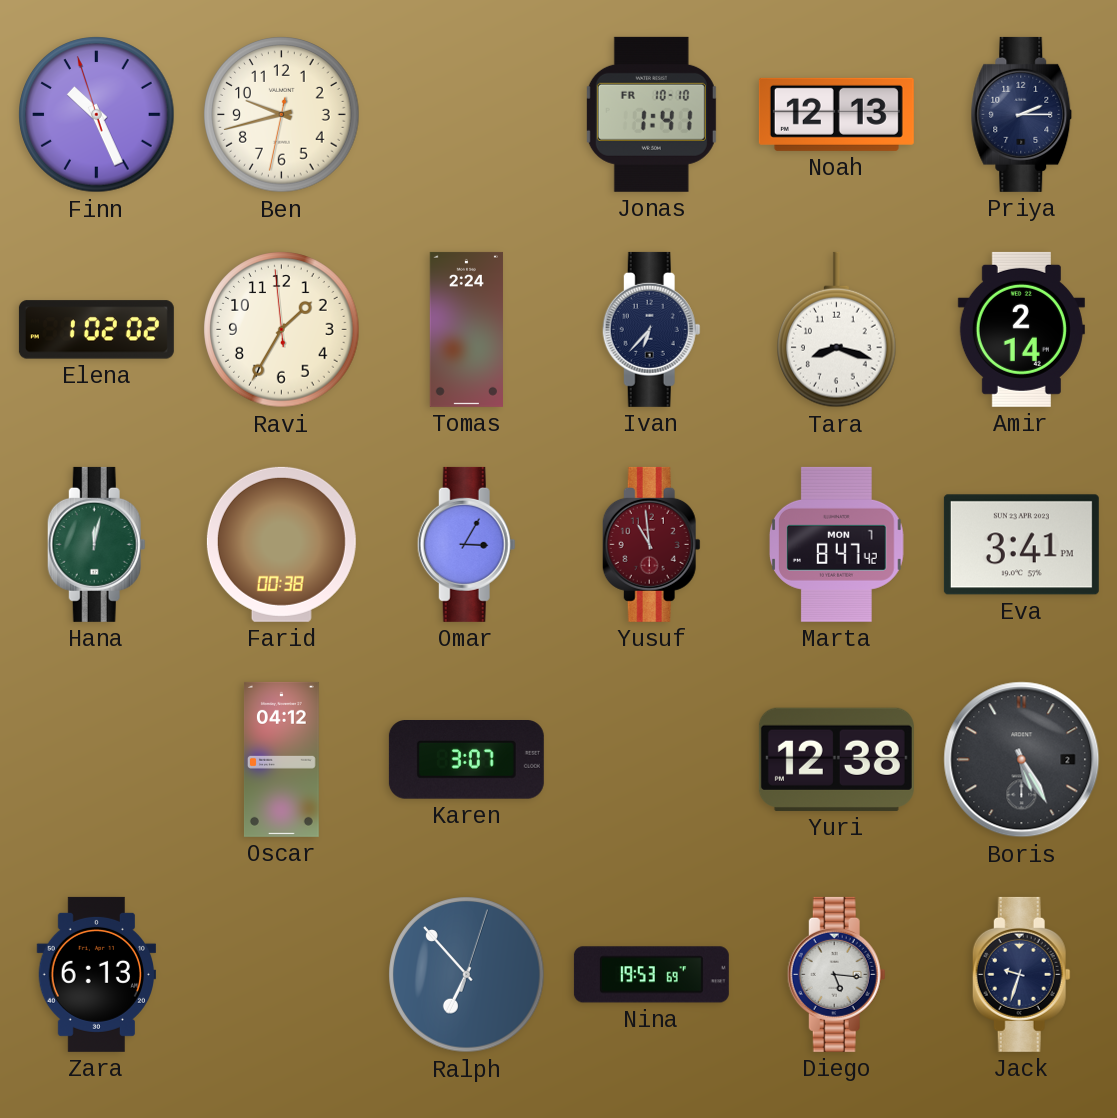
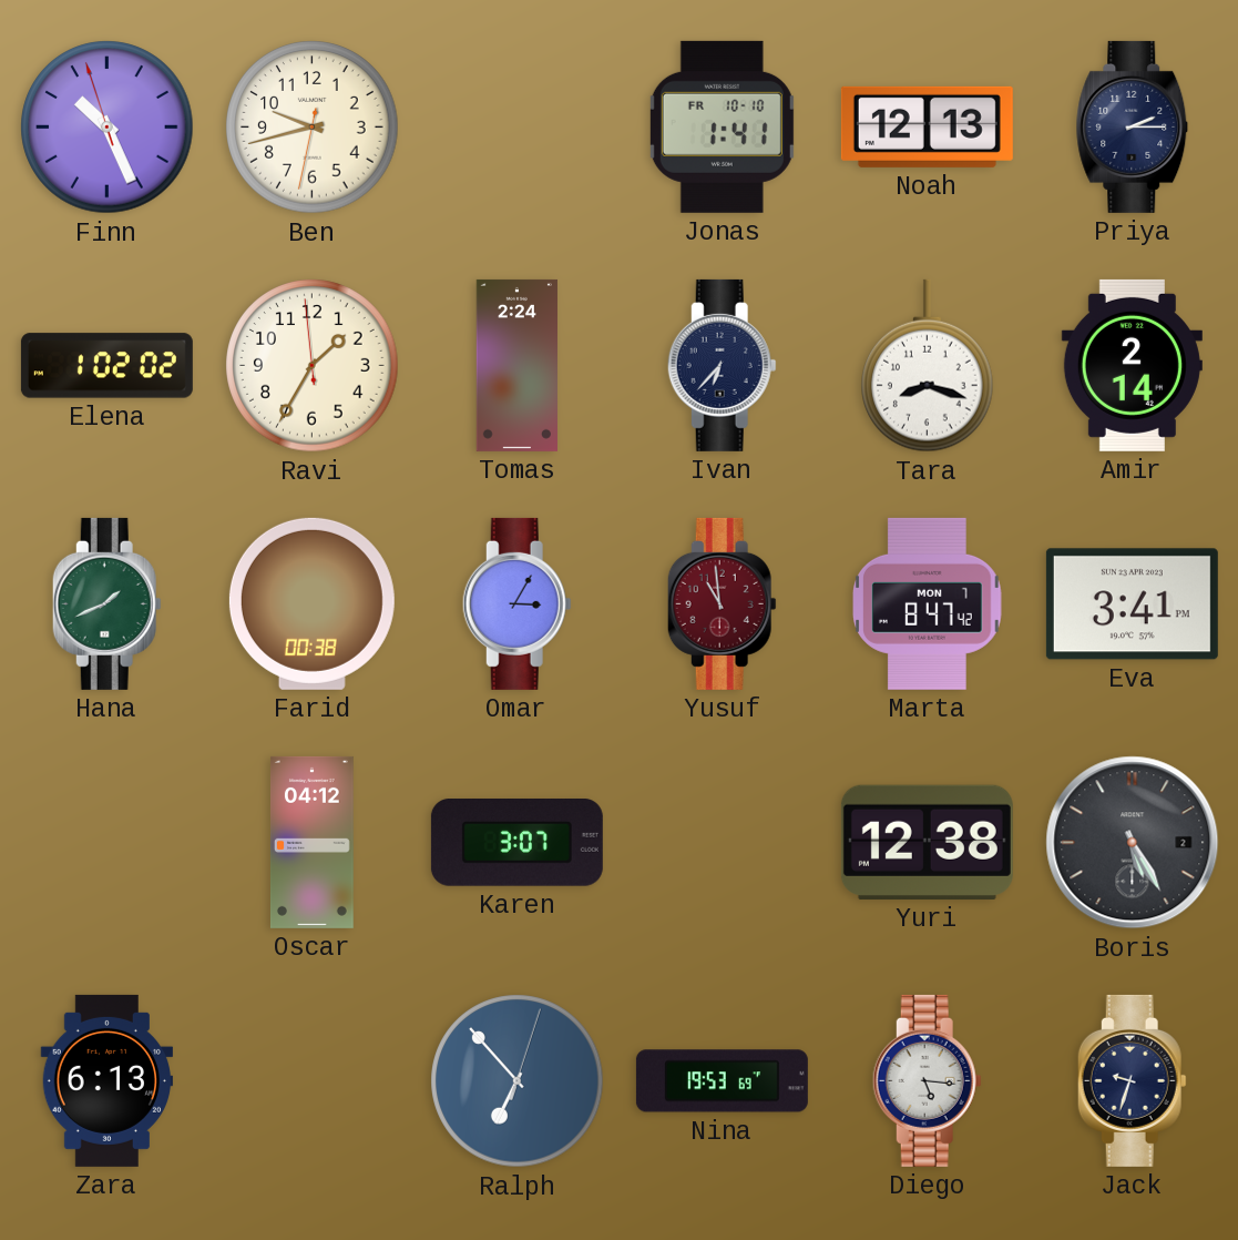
Hana: 12:02 -> 1:41
